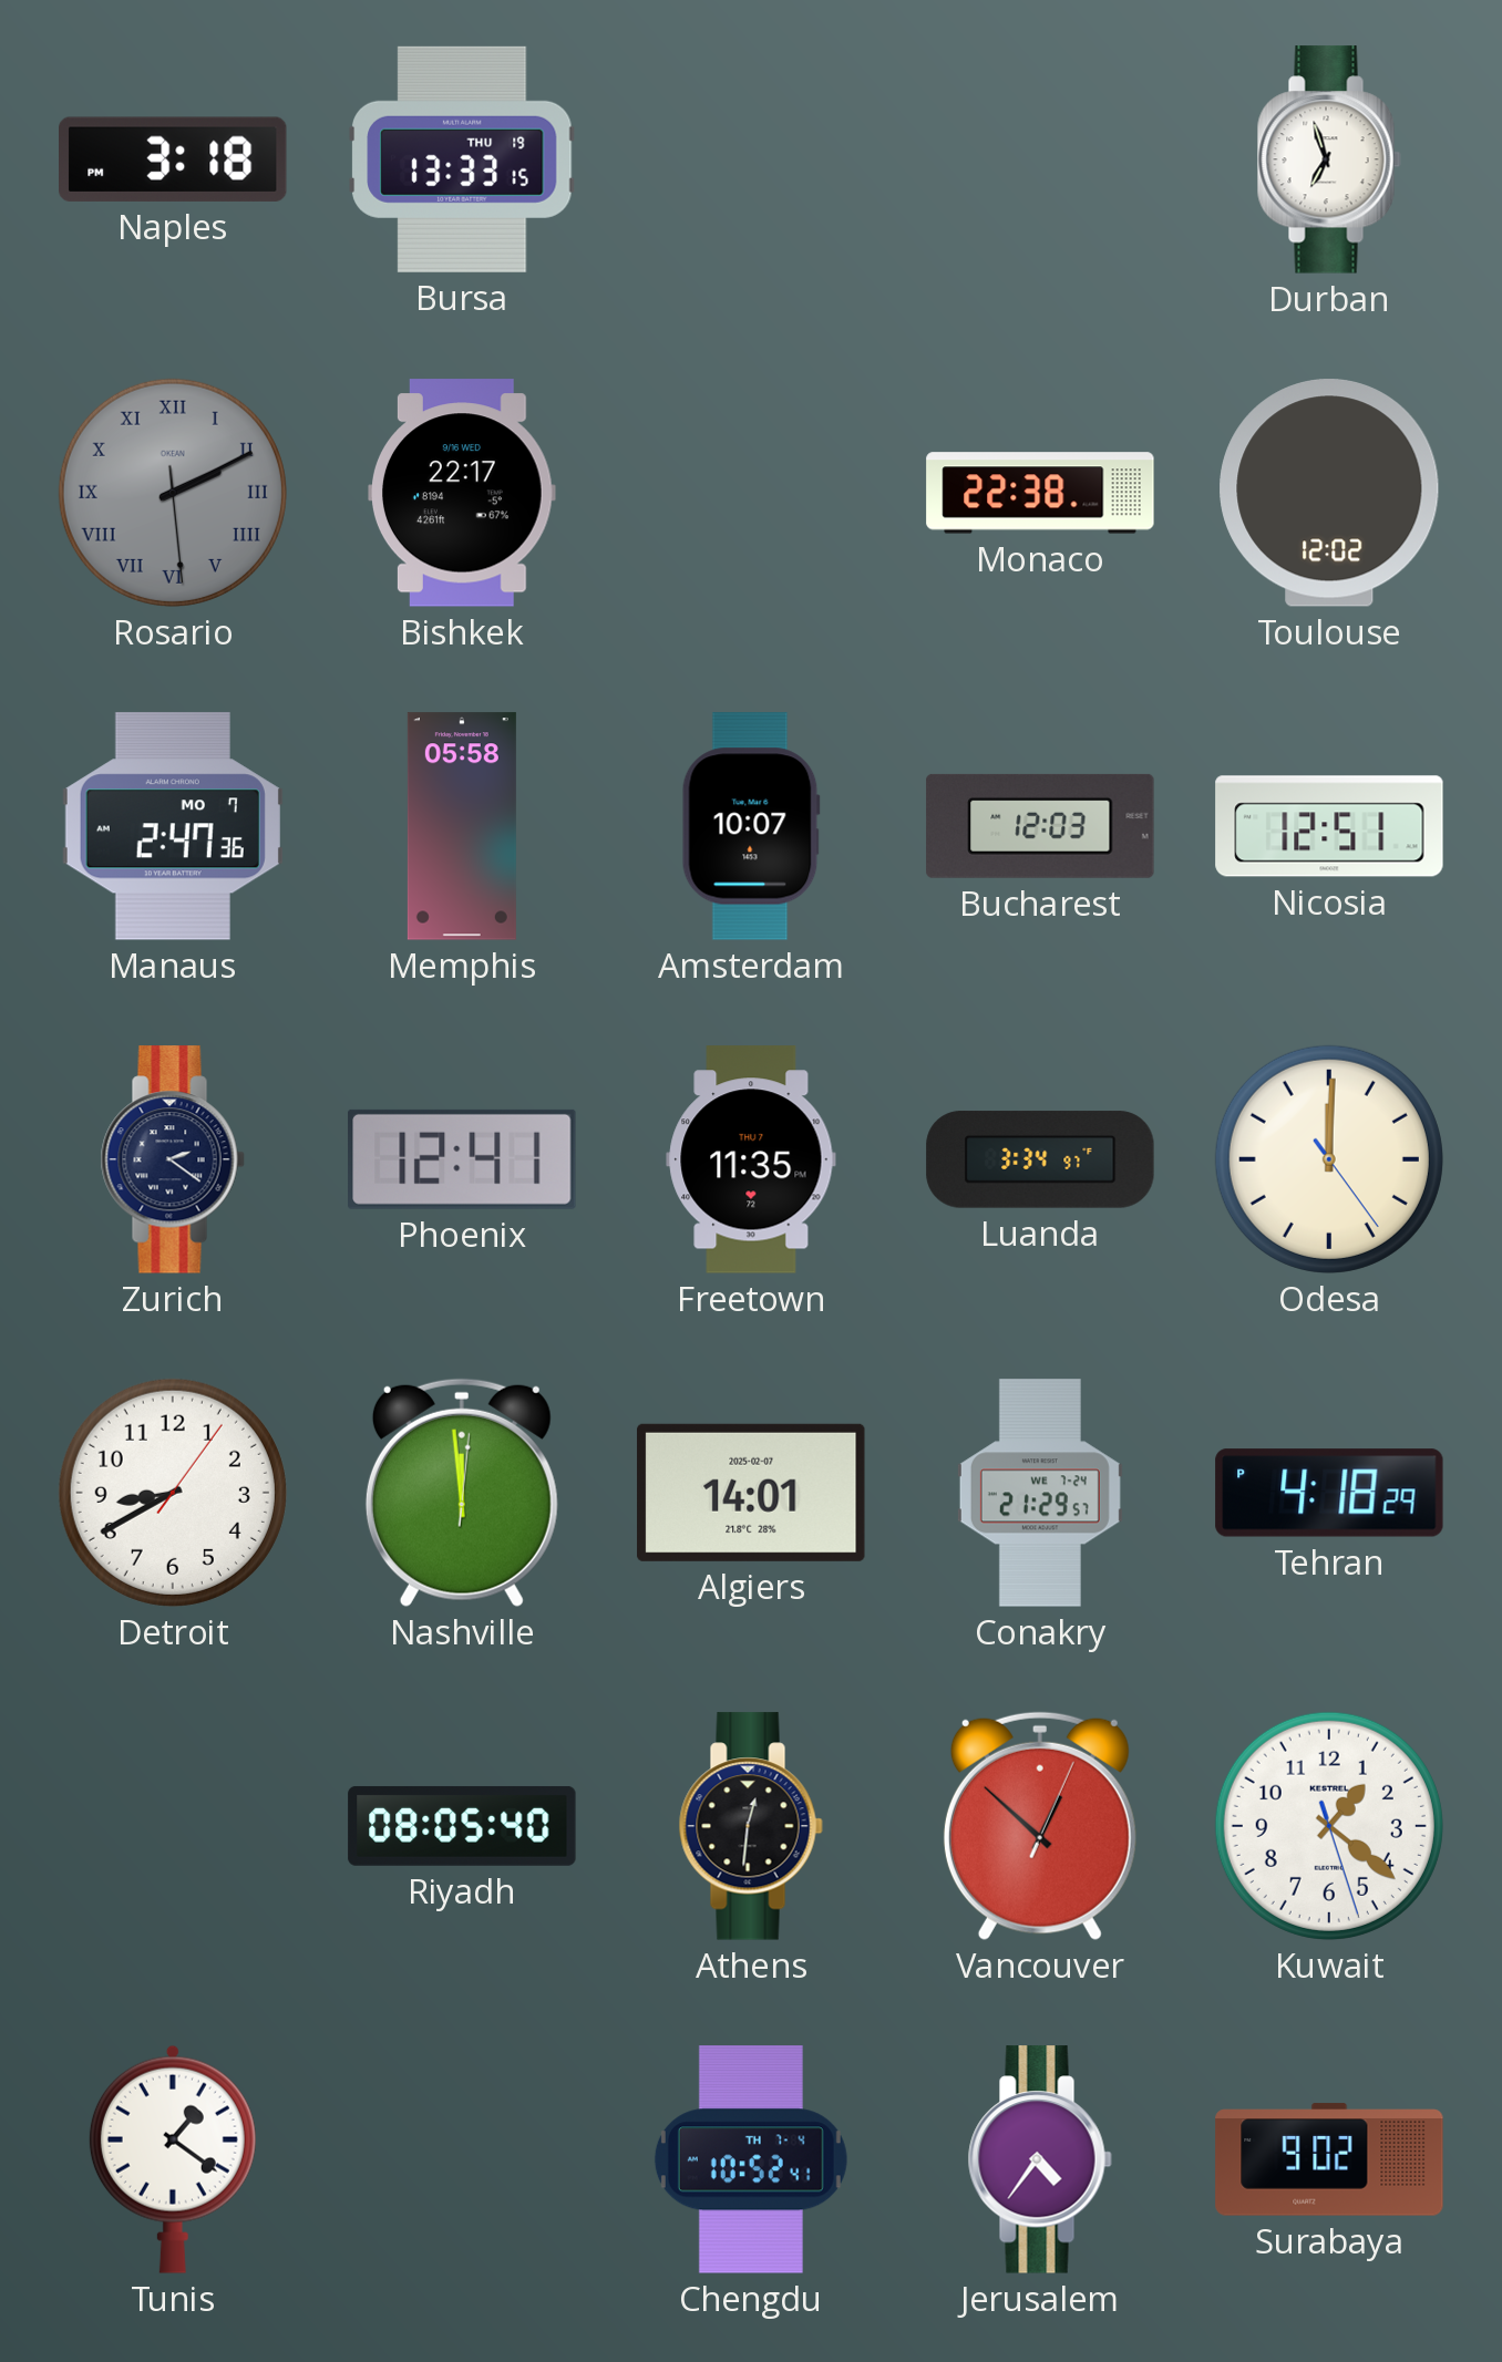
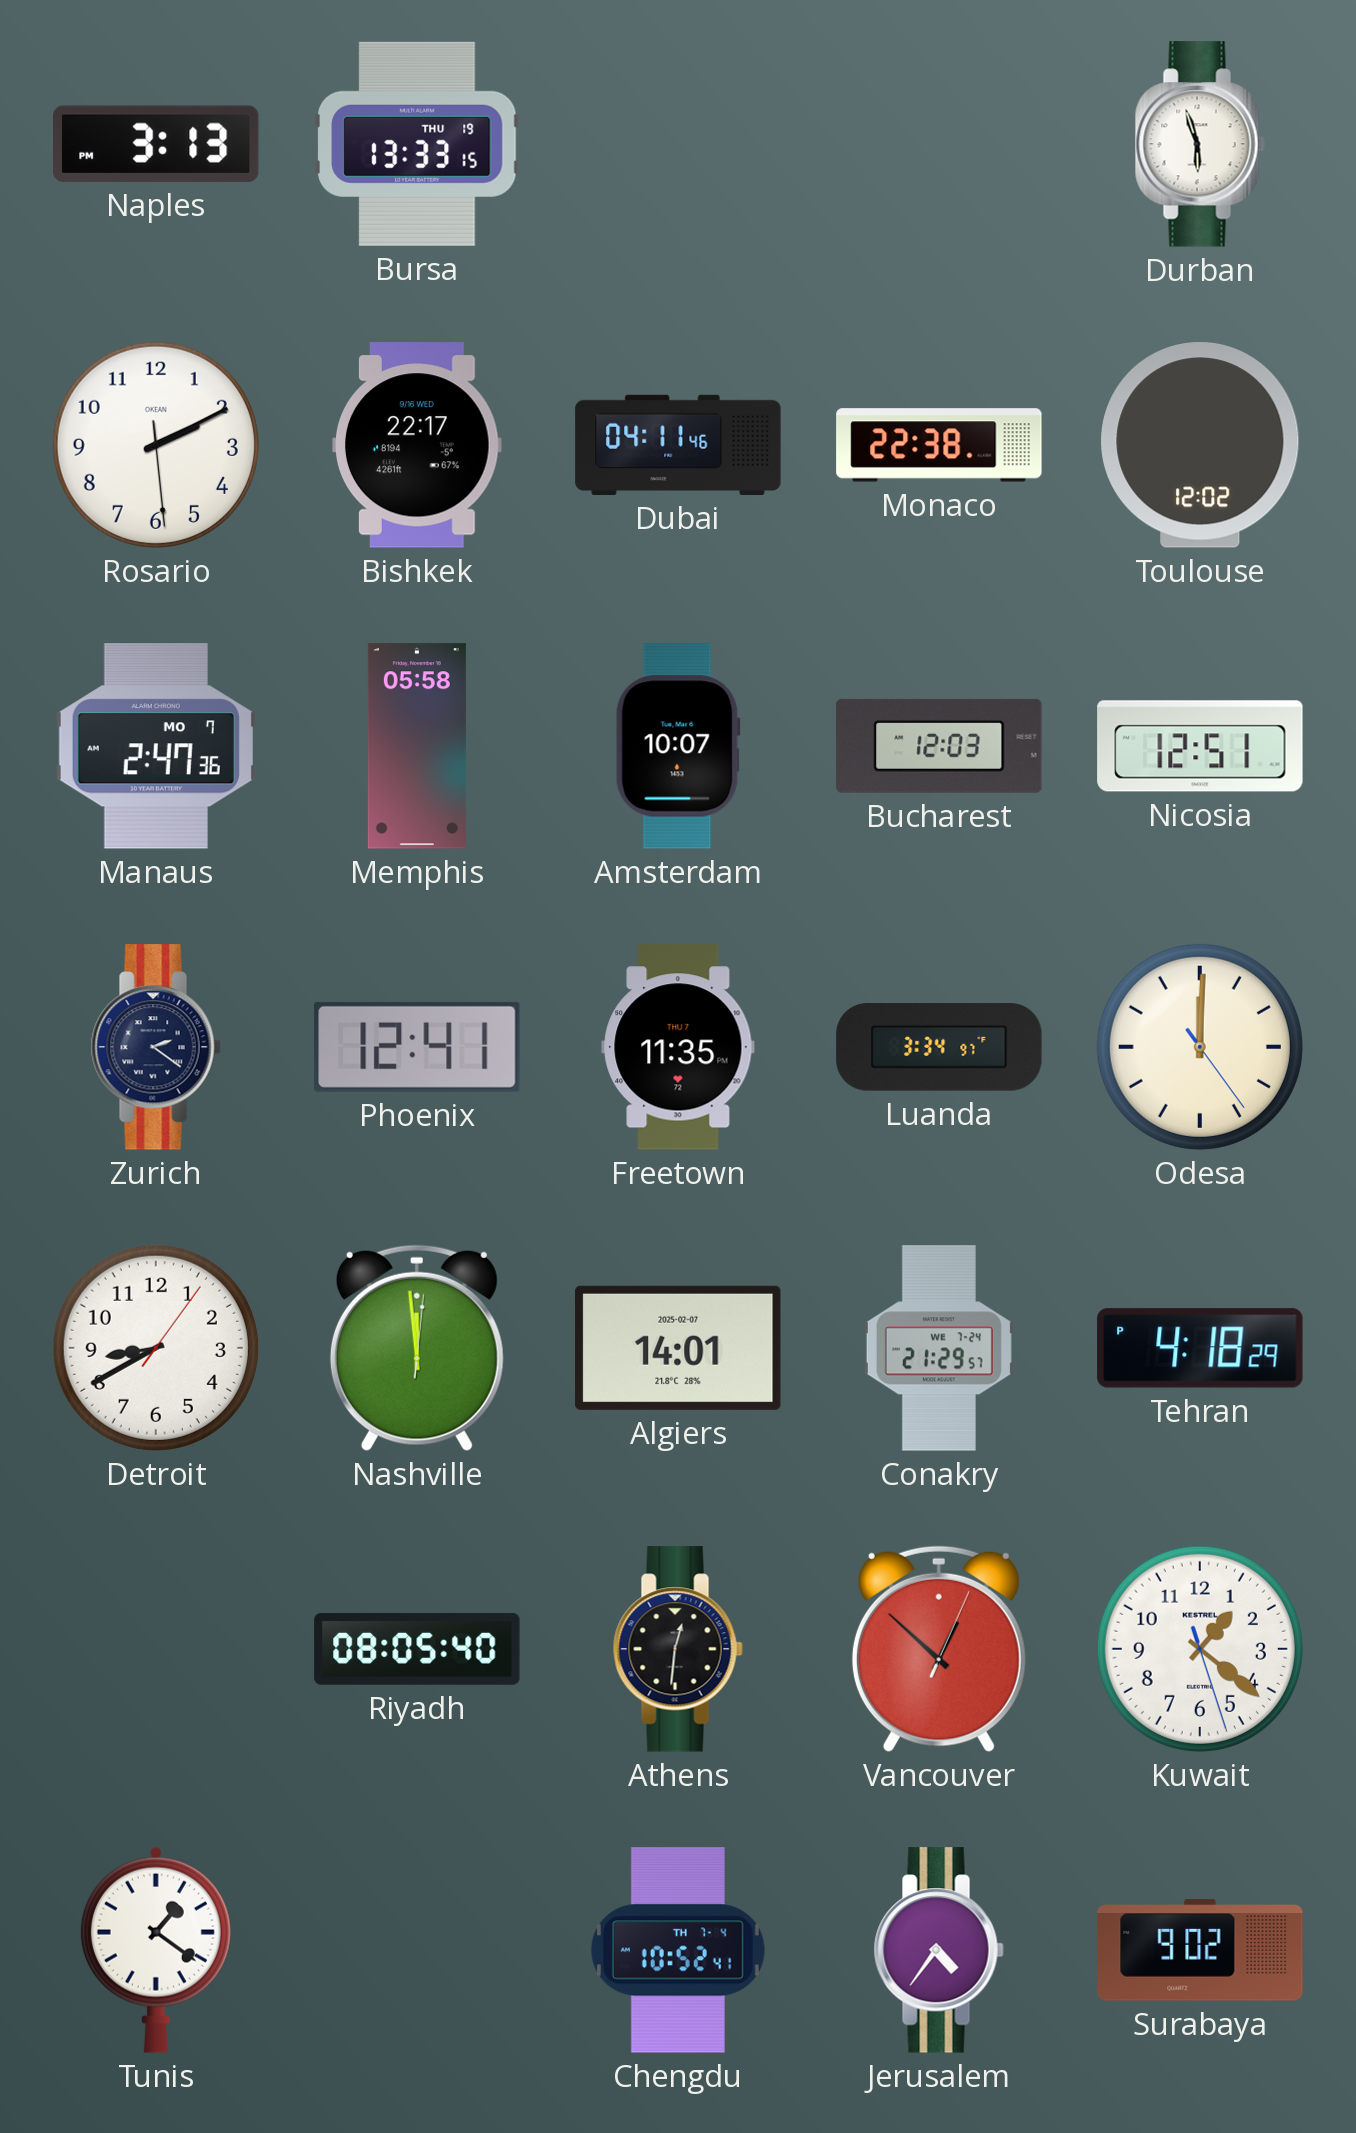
Naples: 3:18 -> 3:13
Durban: 6:57 -> 5:57
Rosario dial: grey -> white
Rosario numerals: Roman -> Arabic
Dubai: none -> 04:11
